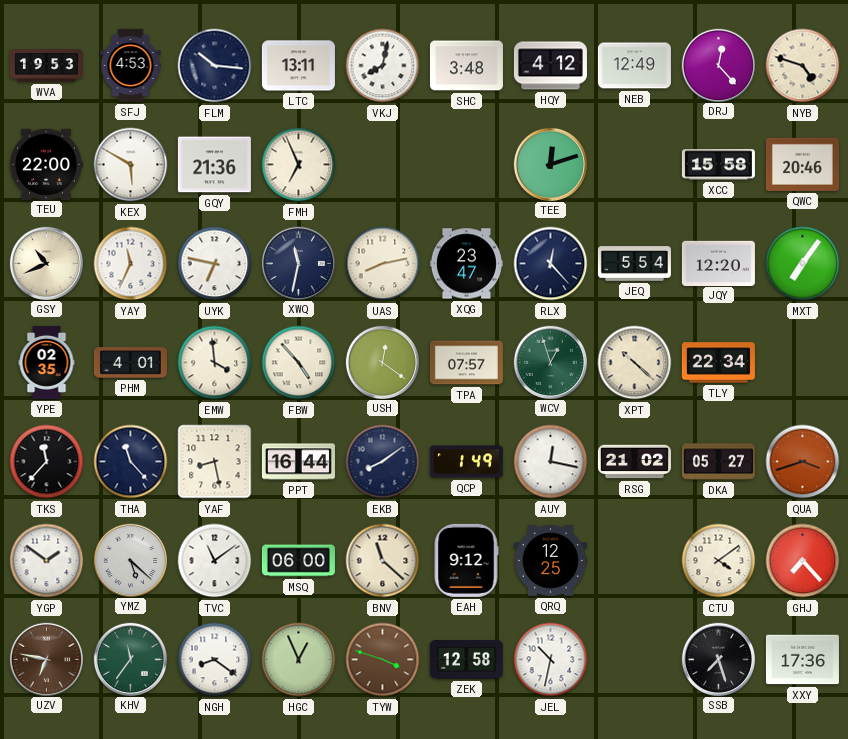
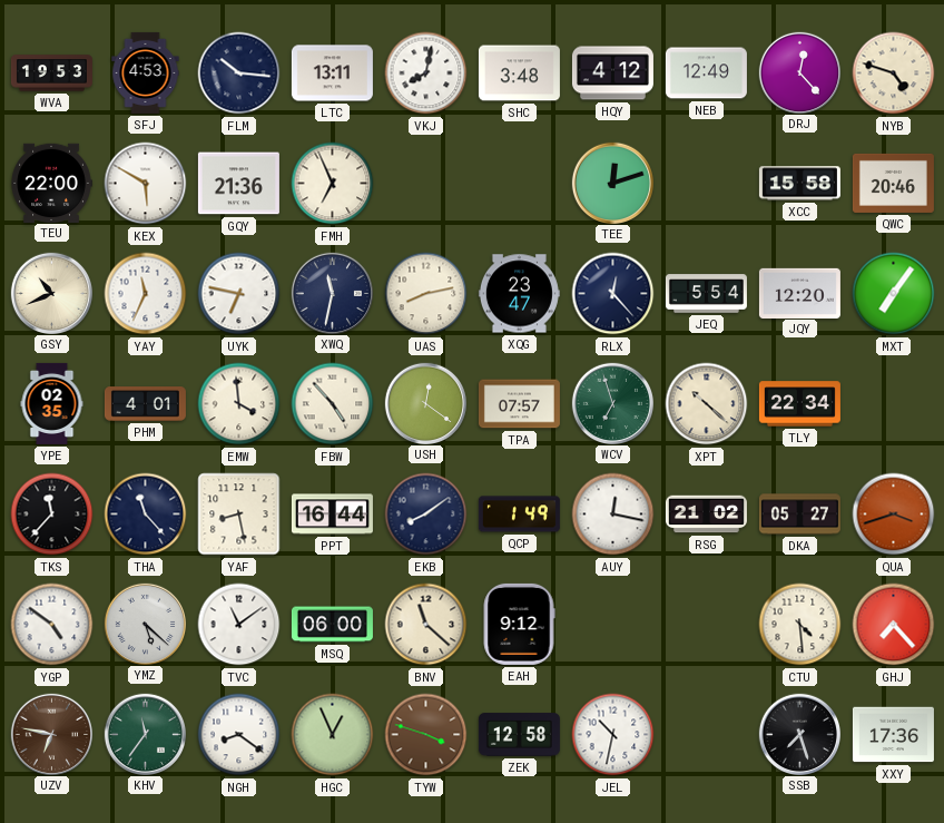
WCV: 12:57 -> 6:57
YGP: 1:51 -> 4:51
QRQ: 12:25 -> none
CTU: 4:09 -> 4:29
